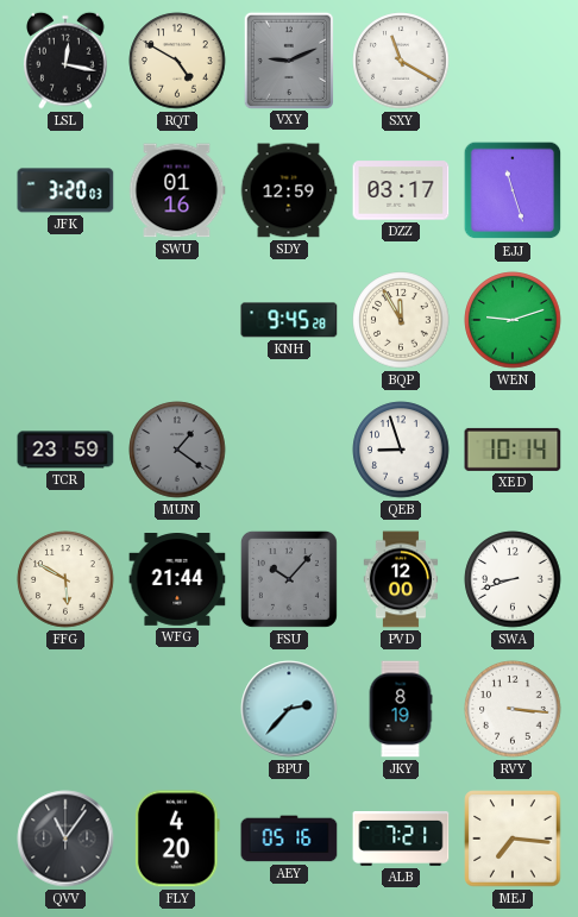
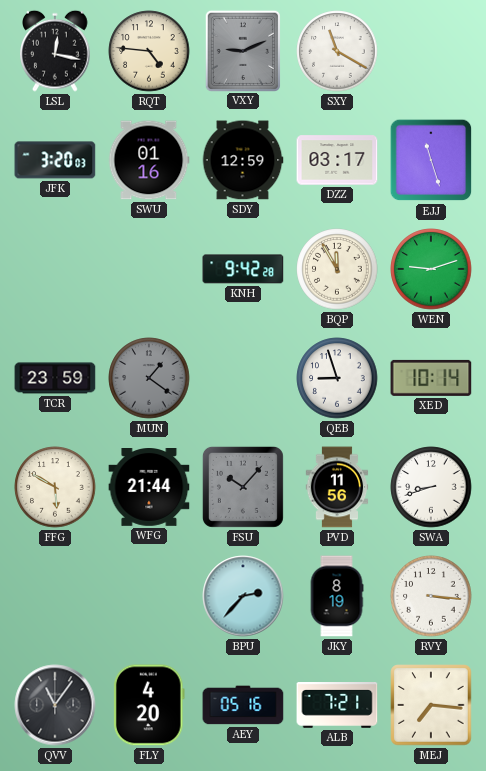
RQT: 4:50 -> 4:46
KNH: 9:45 -> 9:42
PVD: 12:00 -> 11:56
